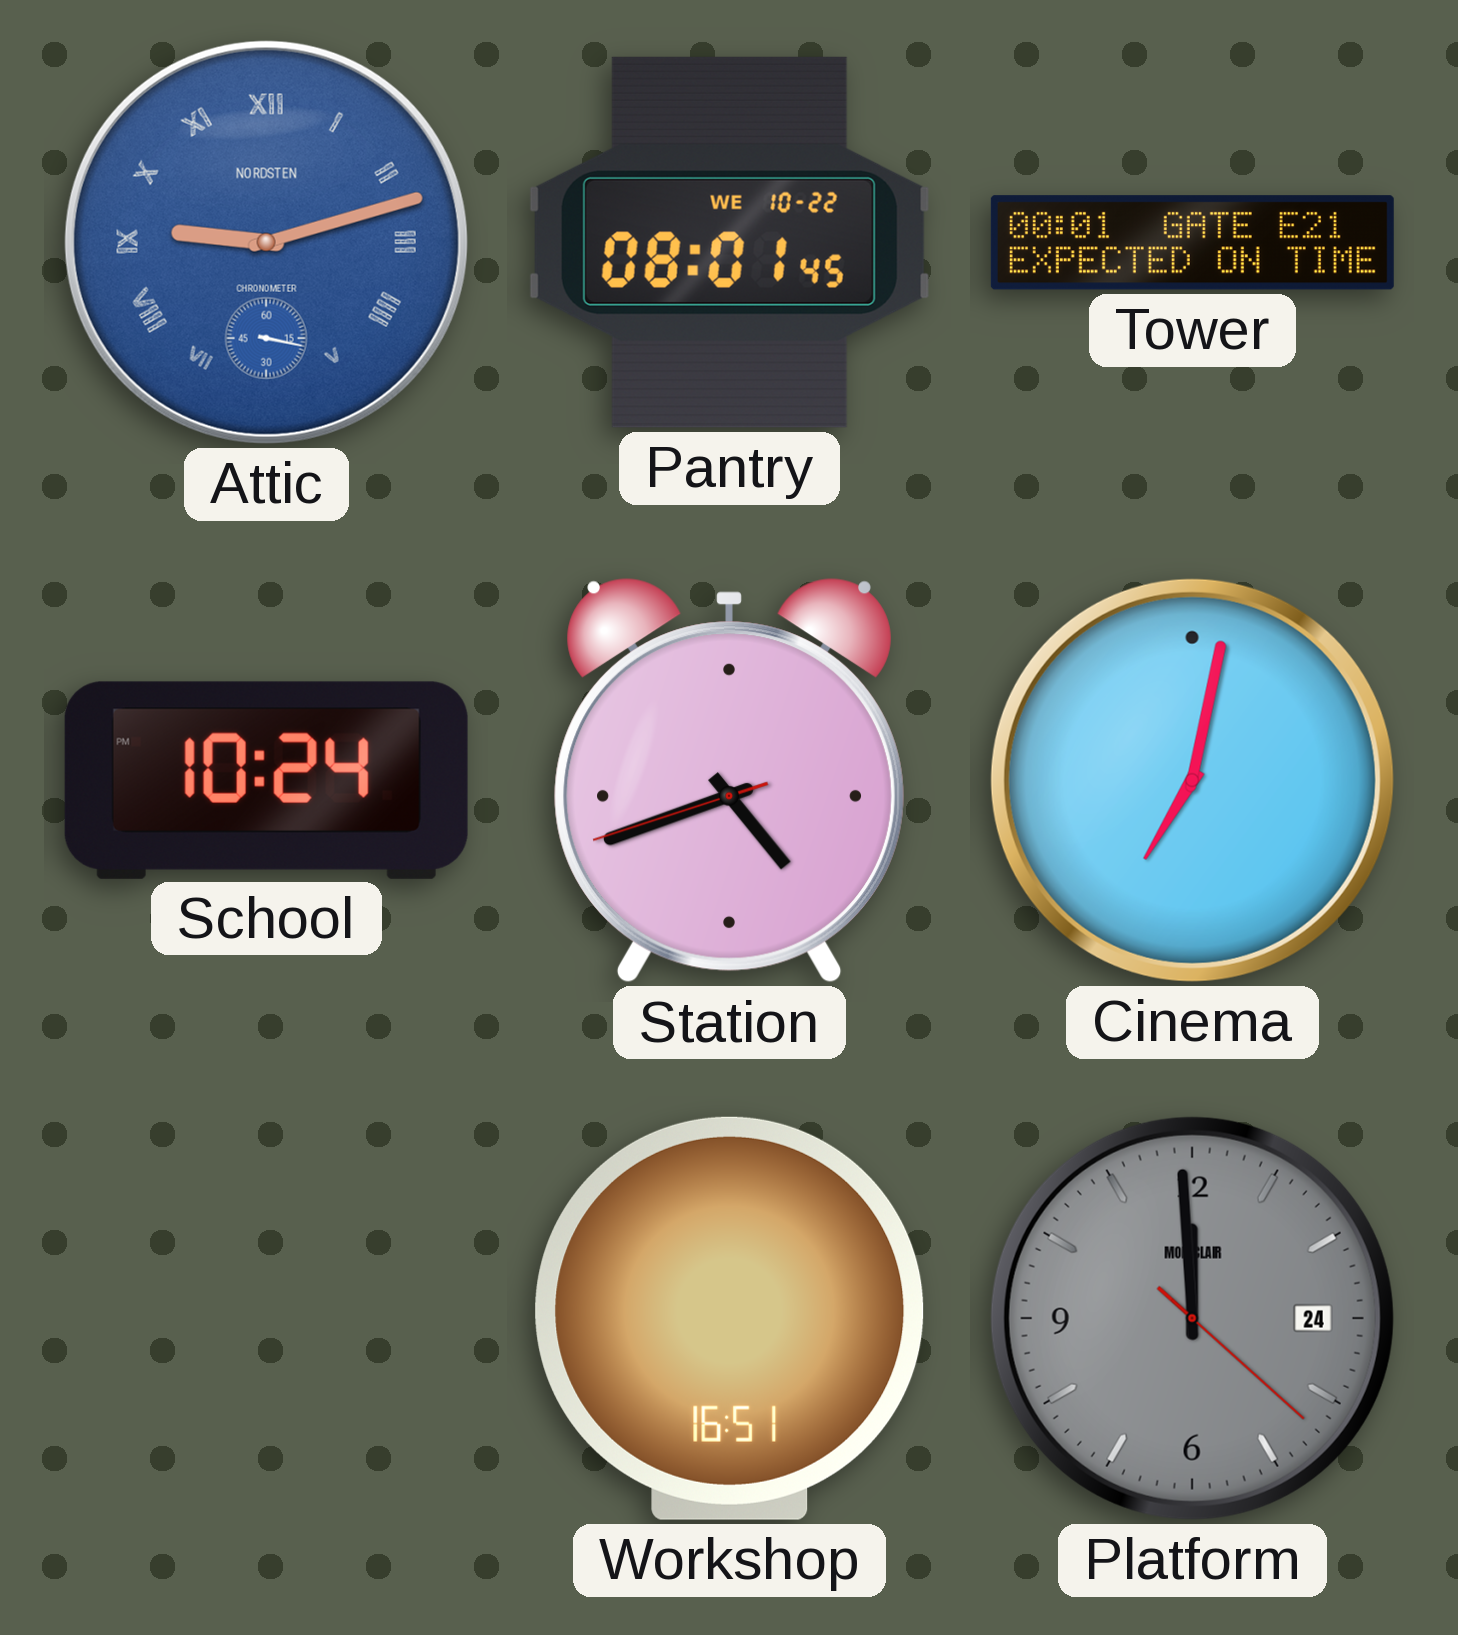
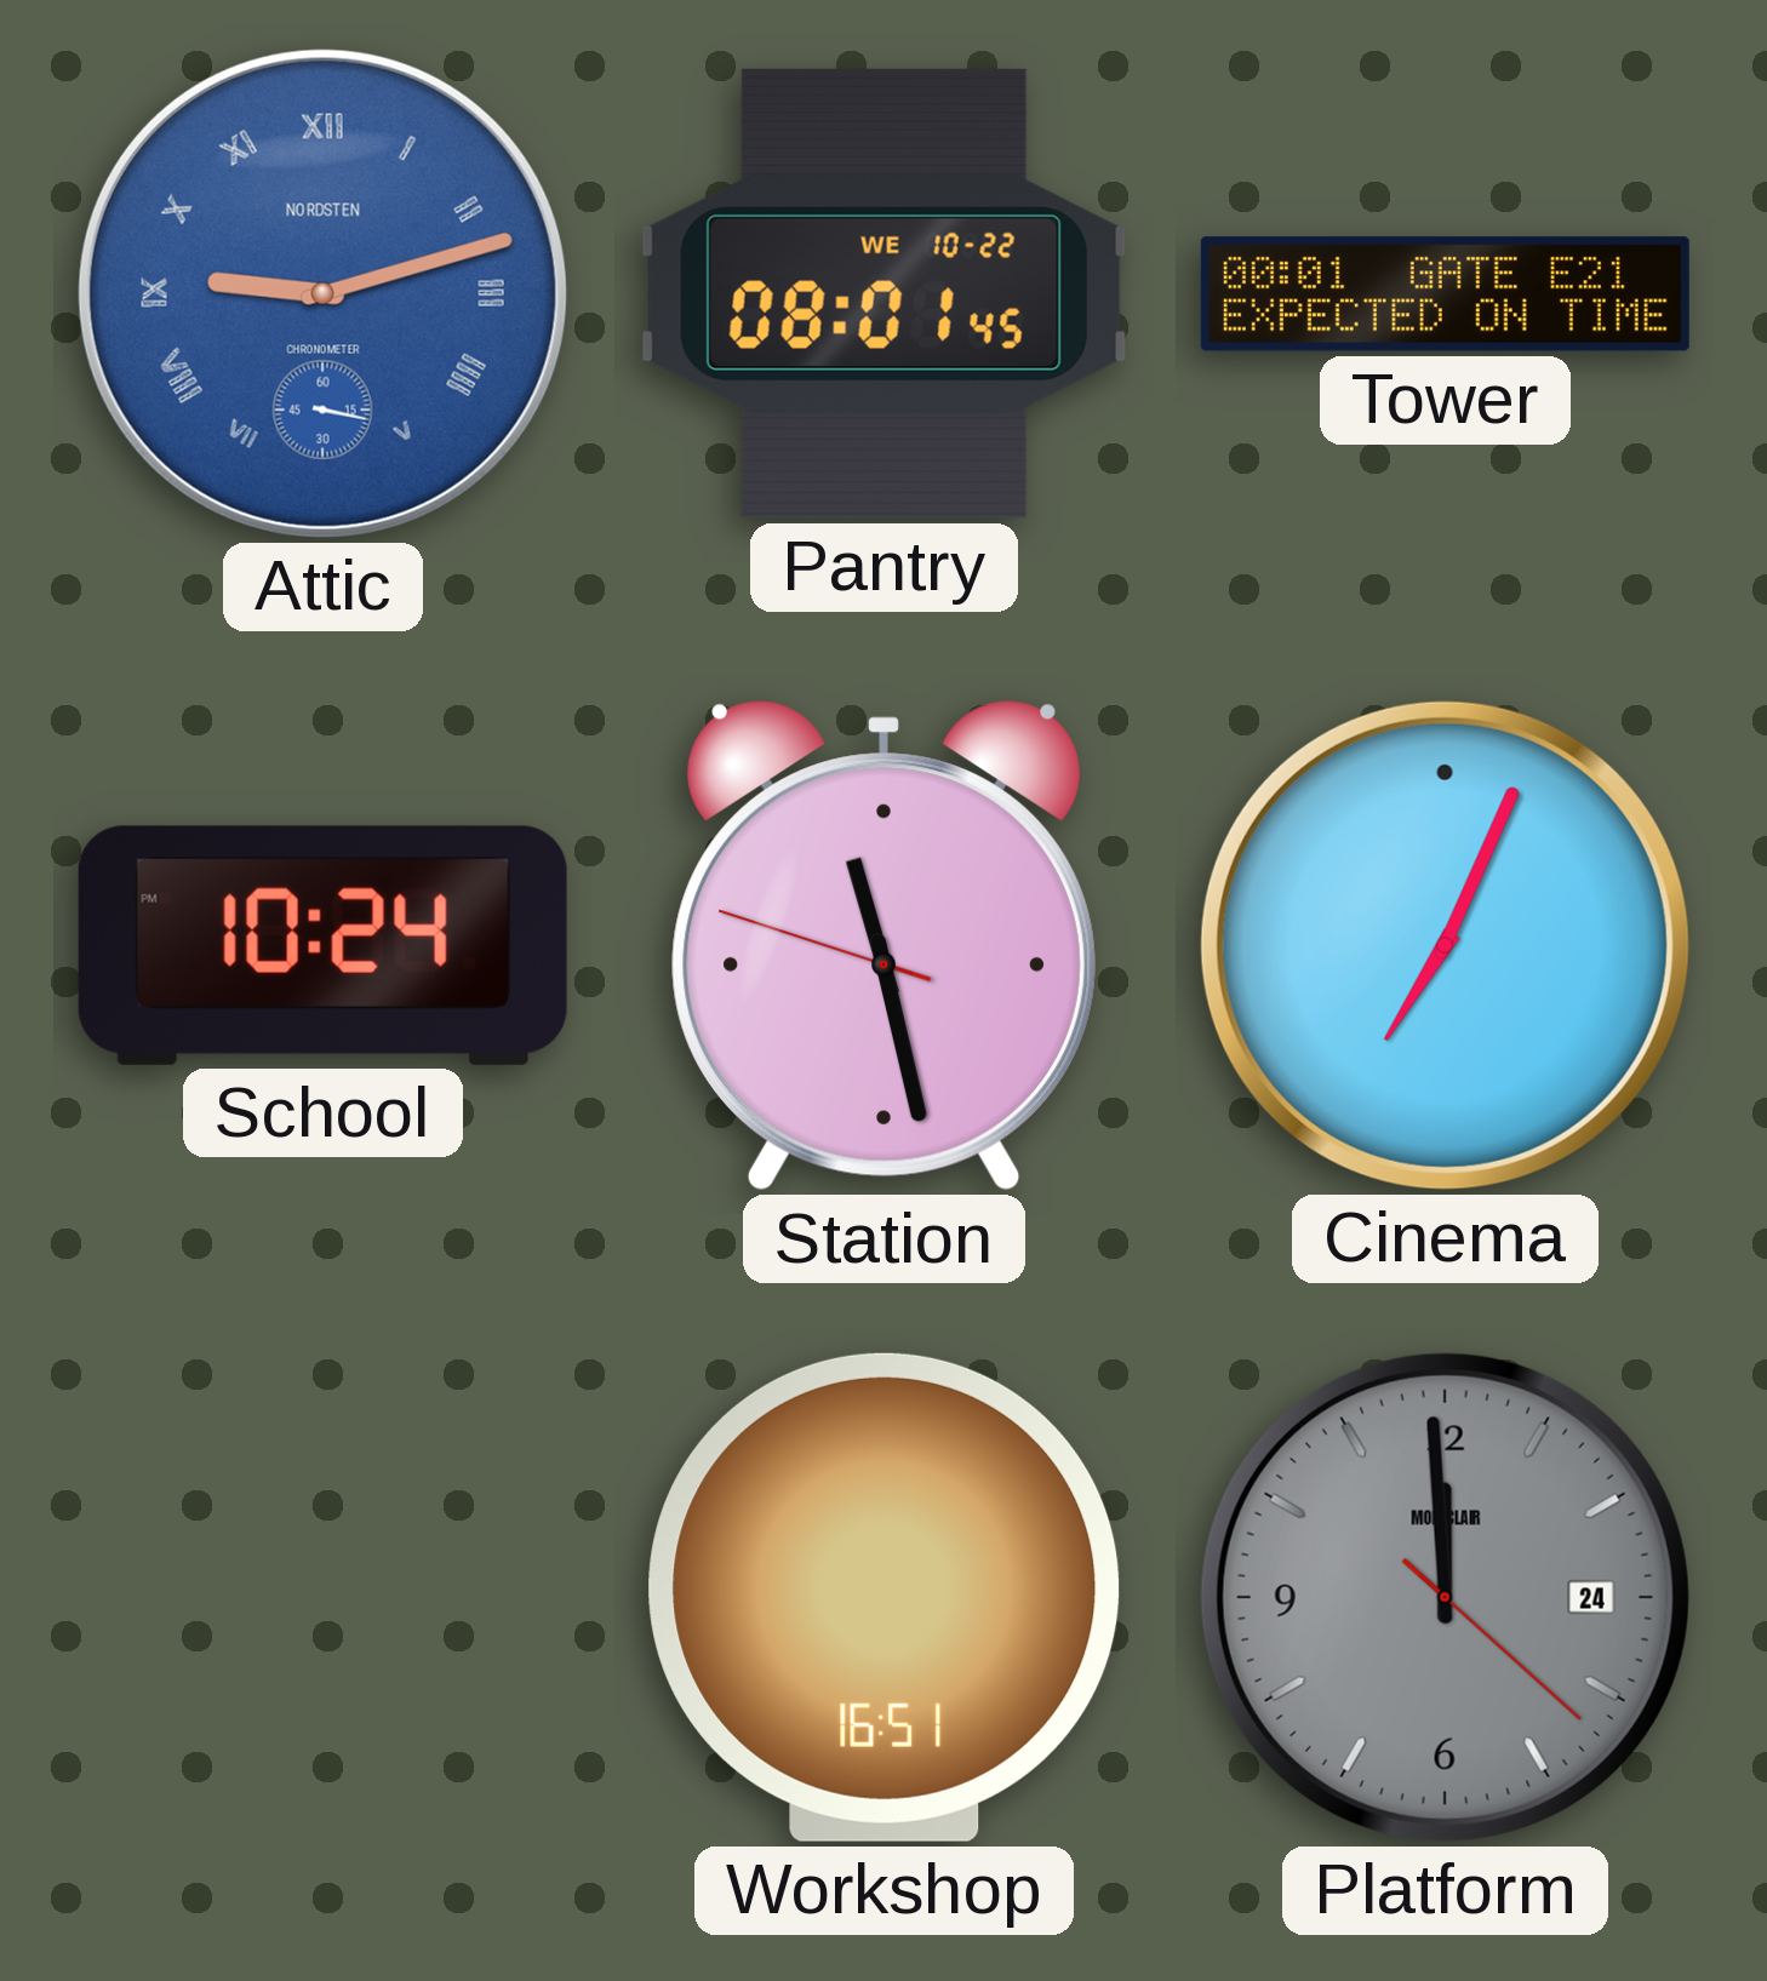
Station: 4:41 -> 11:27
Cinema: 7:02 -> 7:04
